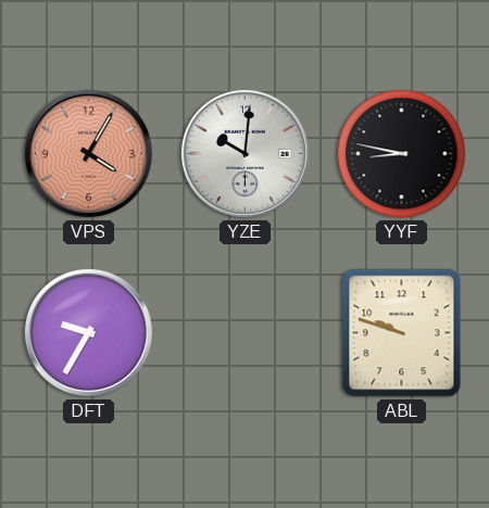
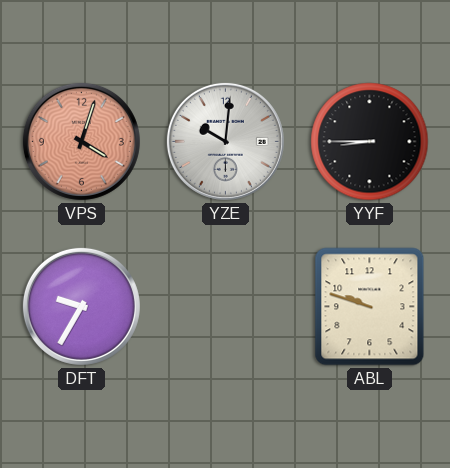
VPS: 4:05 -> 4:03
YYF: 8:47 -> 8:45
